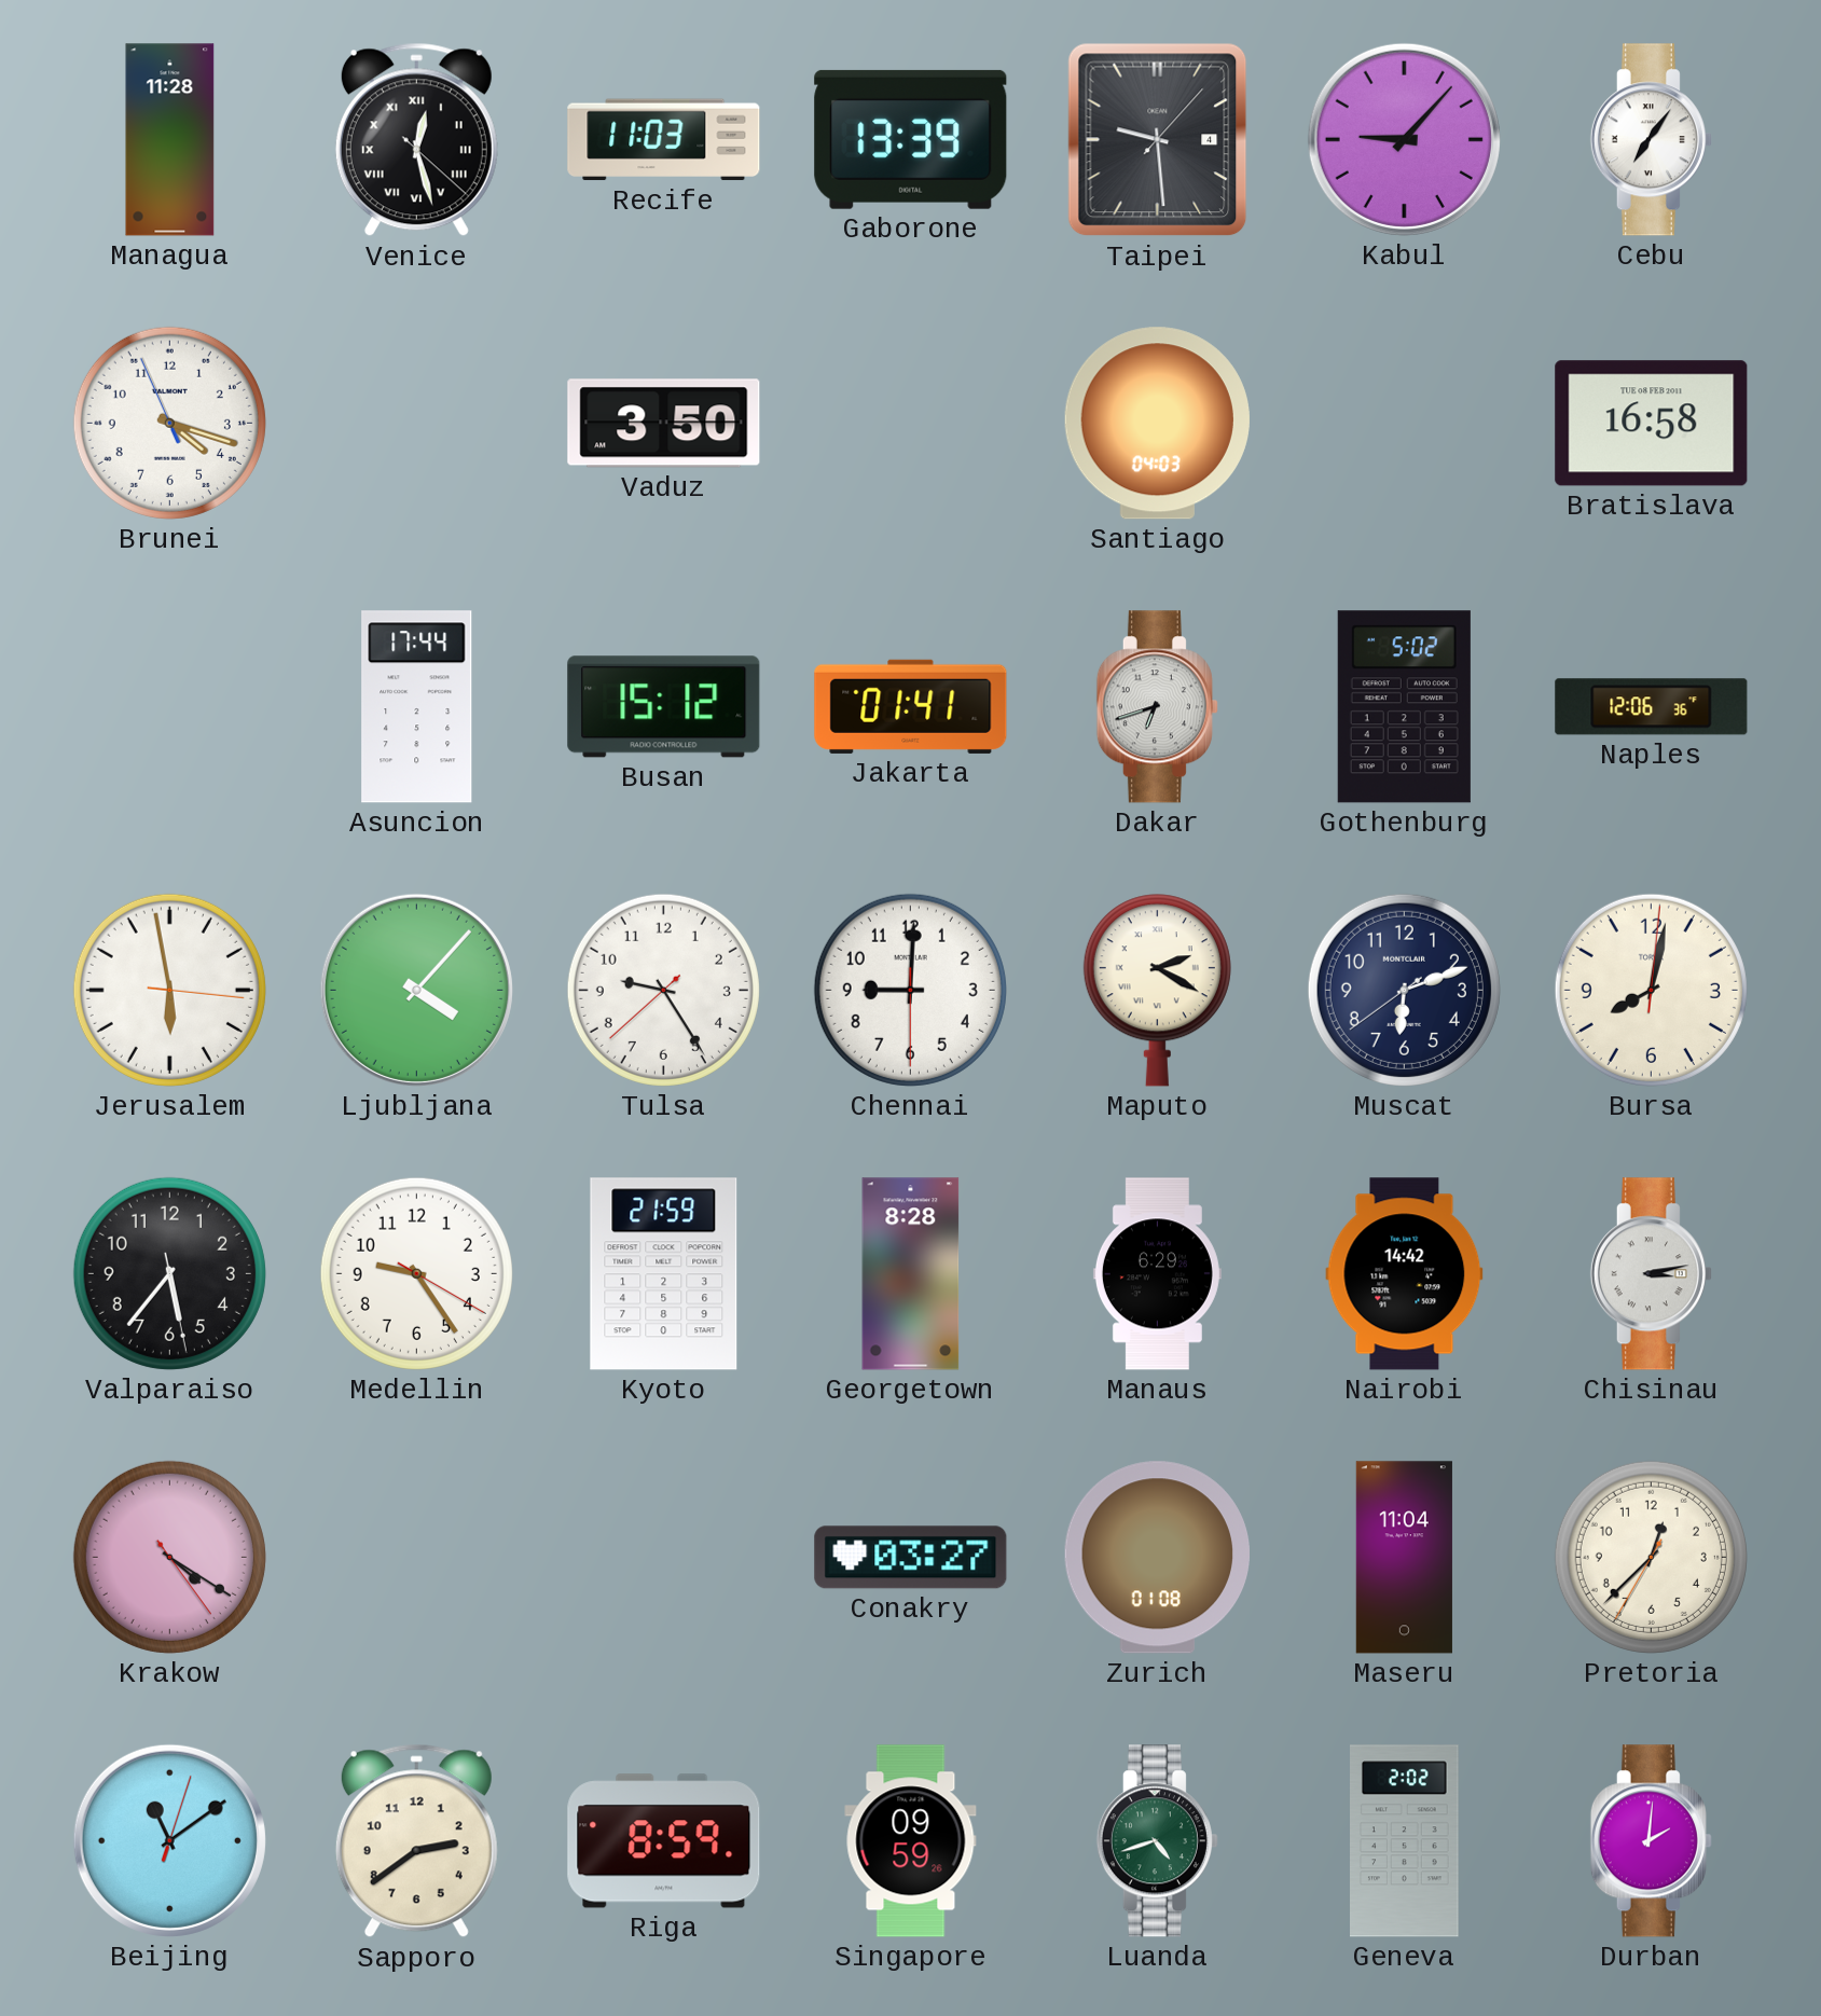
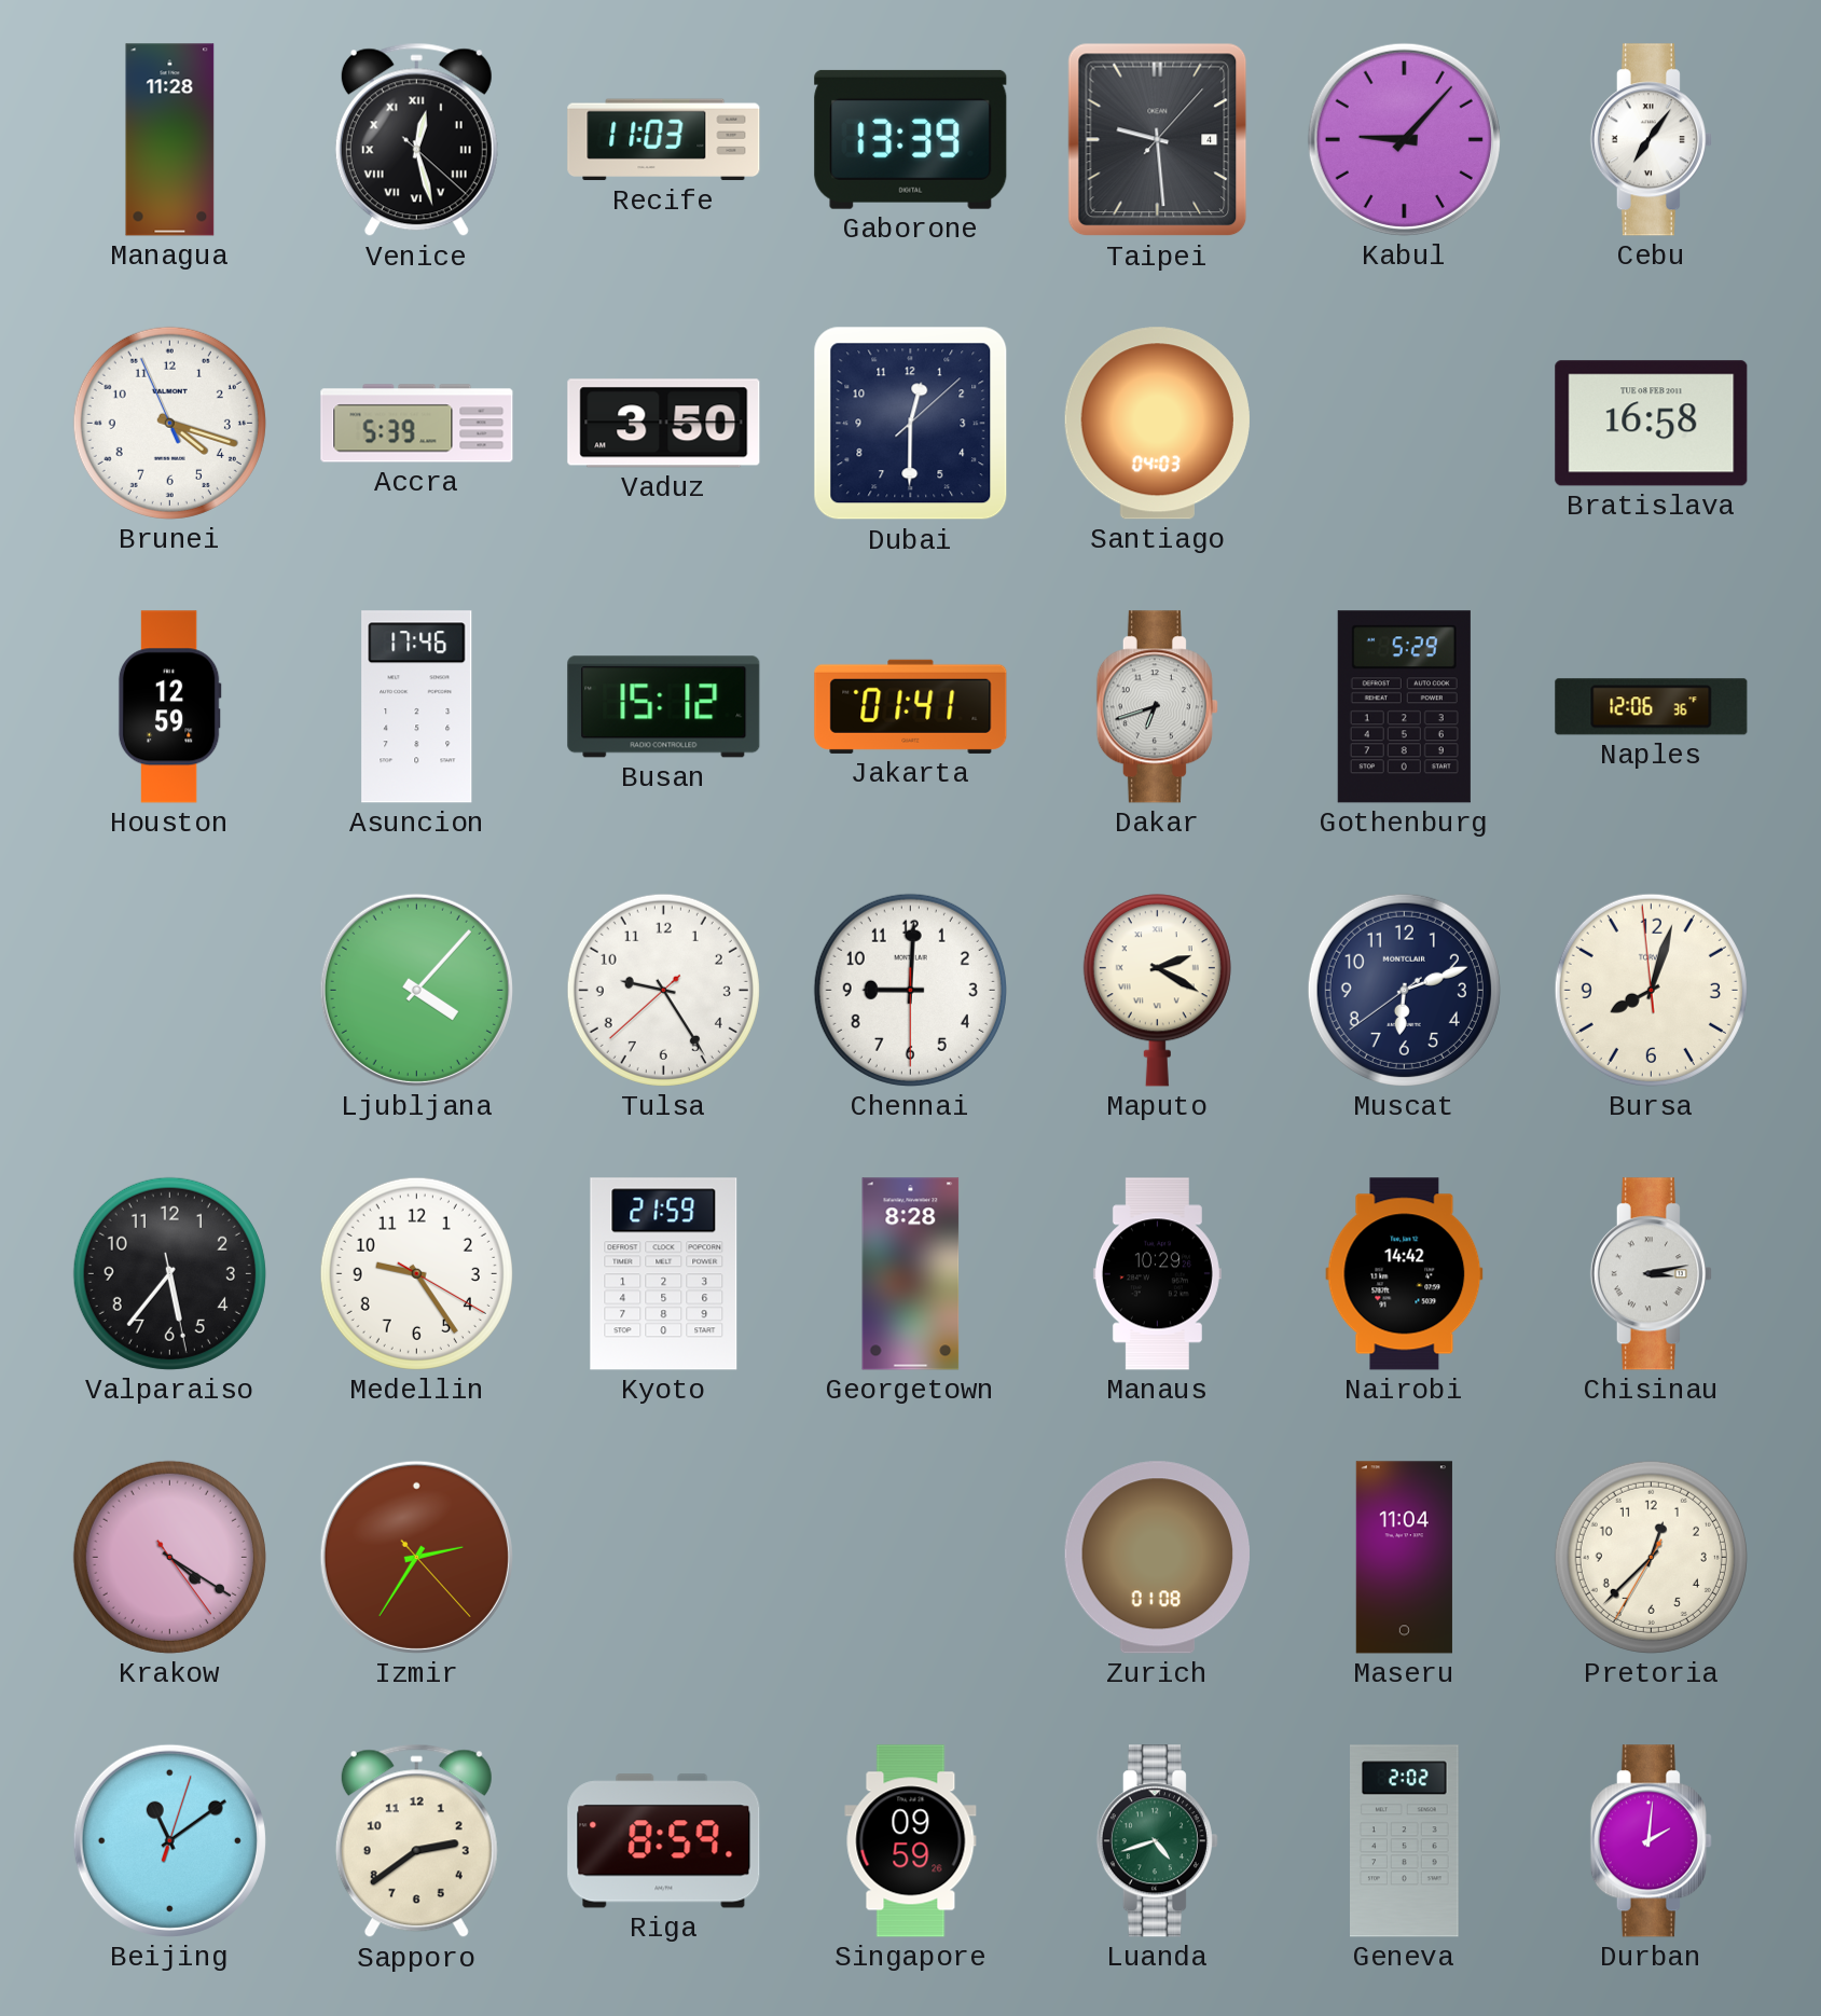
Accra: none -> 5:39
Dubai: none -> 12:30
Houston: none -> 12:59
Asuncion: 17:44 -> 17:46
Gothenburg: 5:02 -> 5:29
Jerusalem: 5:58 -> none
Bursa: 8:02:01 -> 8:02:59
Manaus: 6:29 -> 10:29
Izmir: none -> 2:35
Conakry: 03:27 -> none
